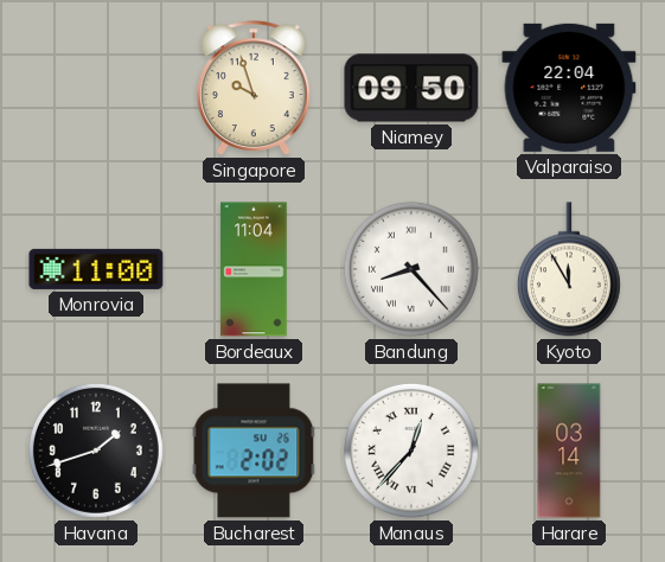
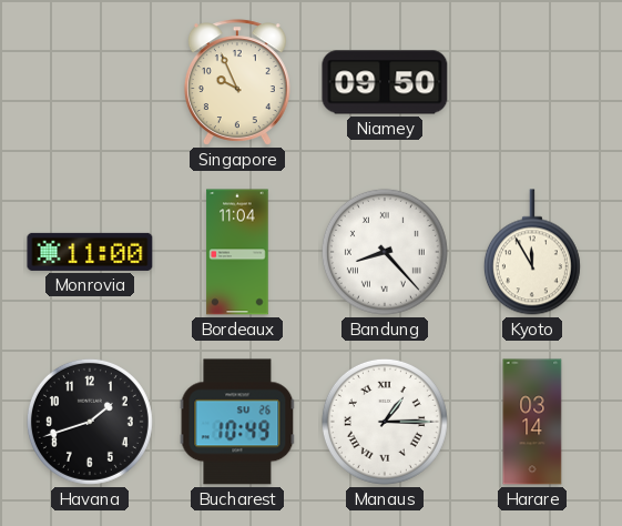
Singapore: 9:57 -> 9:56
Valparaiso: 22:04 -> none
Bucharest: 2:02 -> 10:49
Manaus: 12:37 -> 1:15
